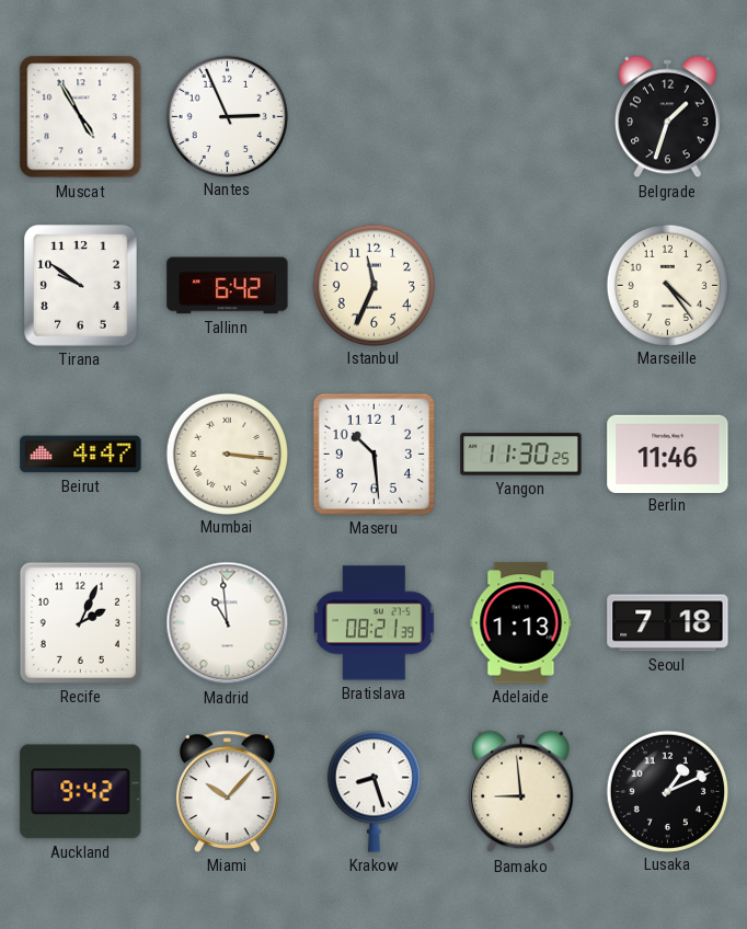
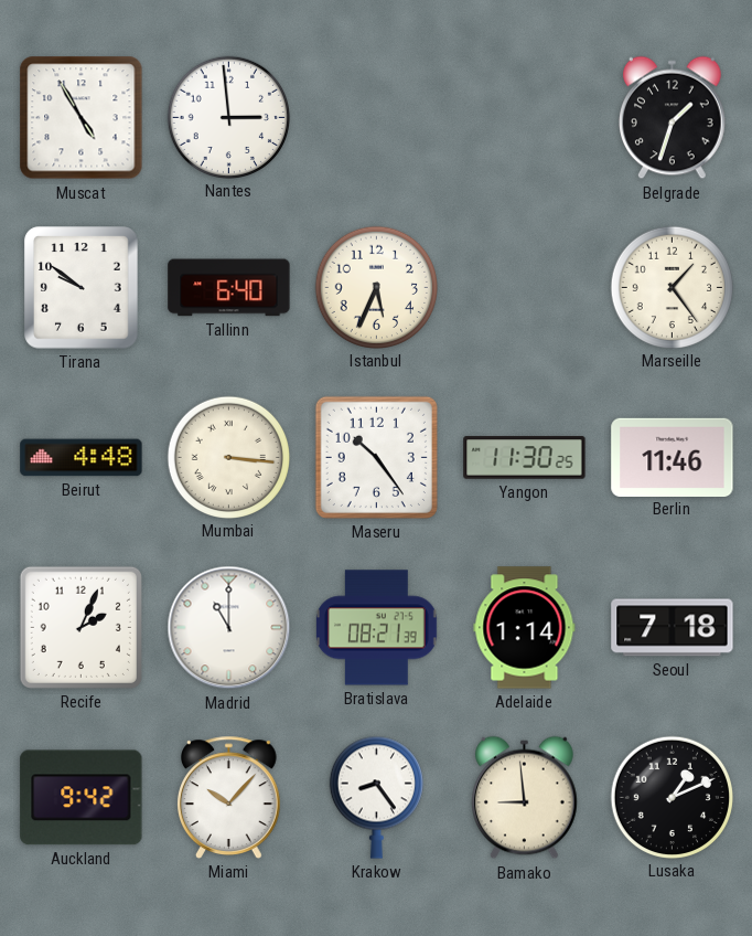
Nantes: 2:56 -> 2:59
Tallinn: 6:42 -> 6:40
Istanbul: 11:34 -> 5:34
Marseille: 4:24 -> 1:24
Beirut: 4:47 -> 4:48
Maseru: 10:29 -> 10:24
Madrid: 10:59 -> 11:00
Adelaide: 1:13 -> 1:14
Krakow: 8:27 -> 8:24
